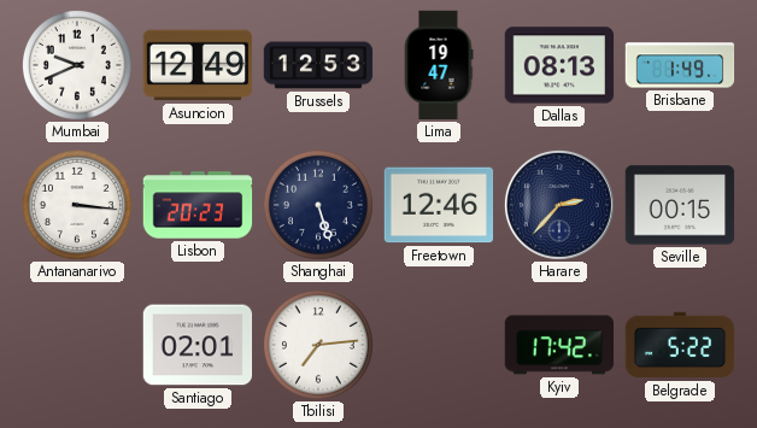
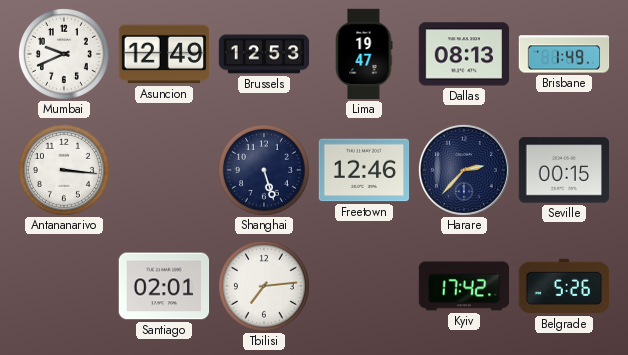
Lisbon: 20:23 -> none
Belgrade: 5:22 -> 5:26
